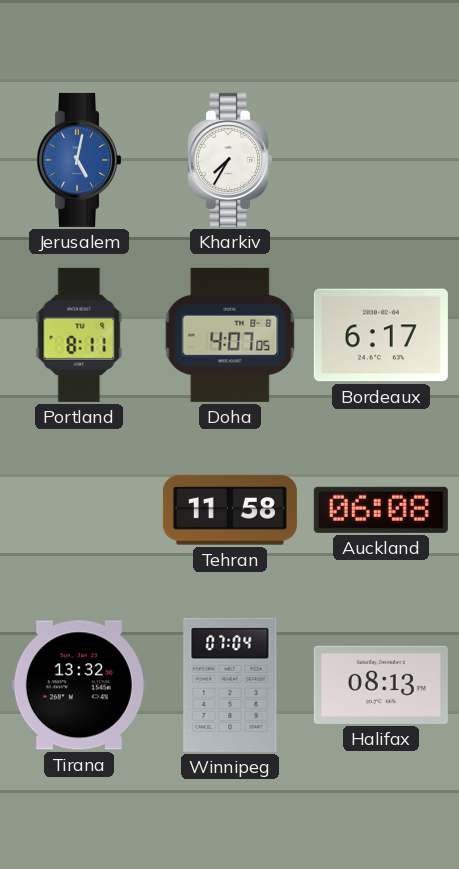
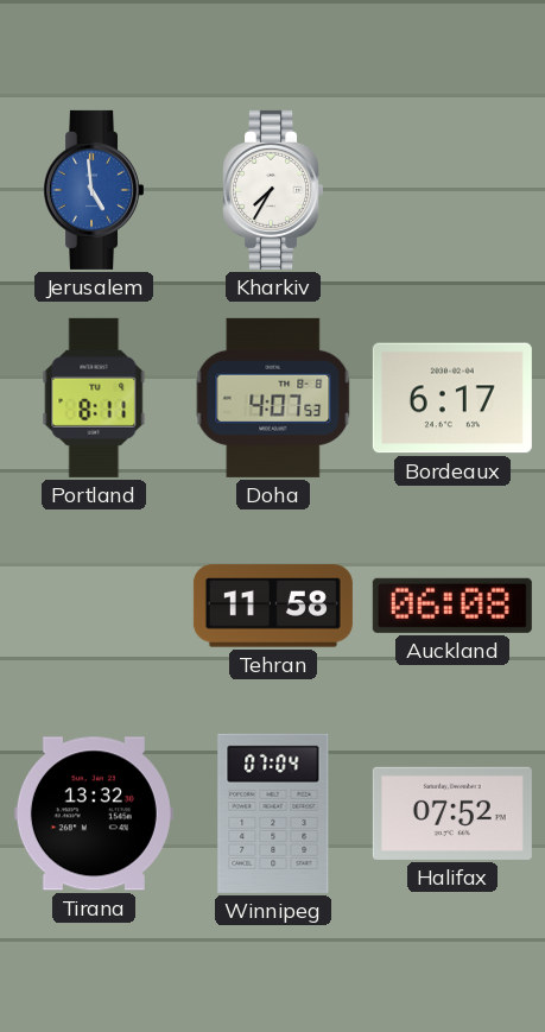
Jerusalem: 5:02 -> 4:59
Doha: 4:07:05 -> 4:07:53
Halifax: 08:13 -> 07:52
